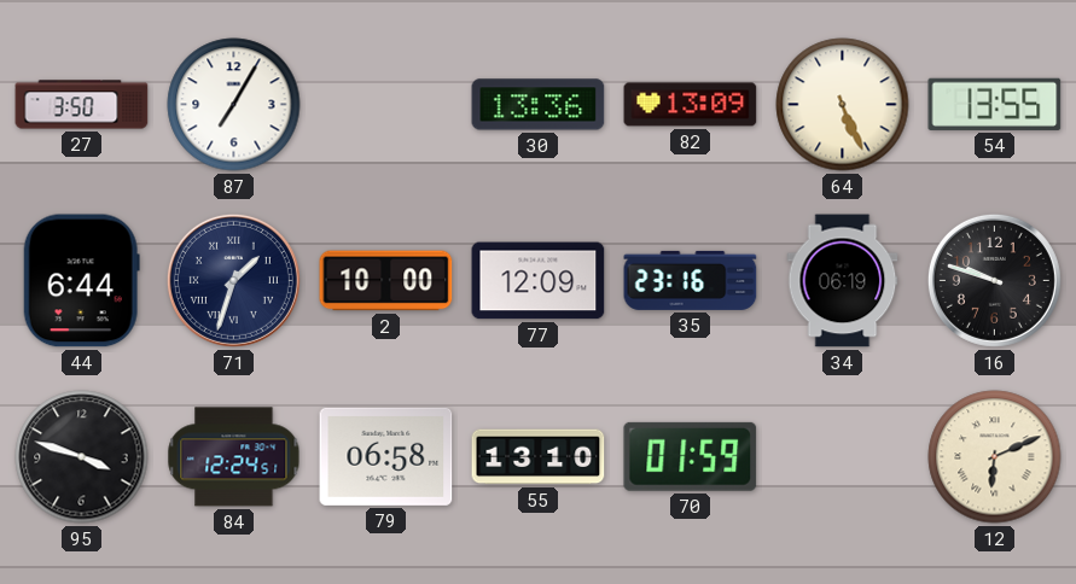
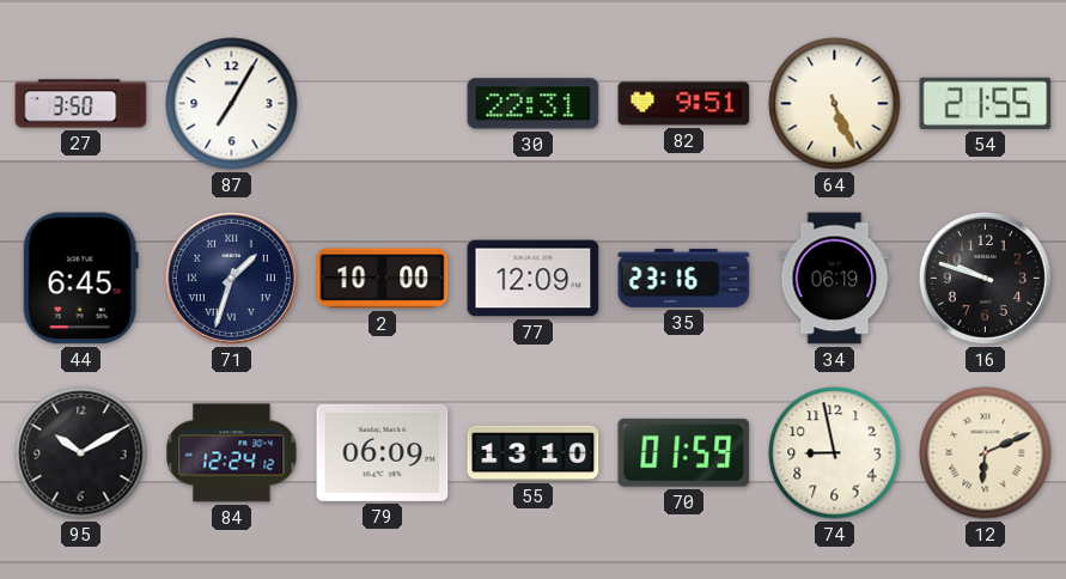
30: 13:36 -> 22:31
82: 13:09 -> 9:51
54: 13:55 -> 21:55
44: 6:44 -> 6:45
95: 3:48 -> 10:10
84: 12:24:51 -> 12:24:12
79: 06:58 -> 06:09
74: none -> 8:58
